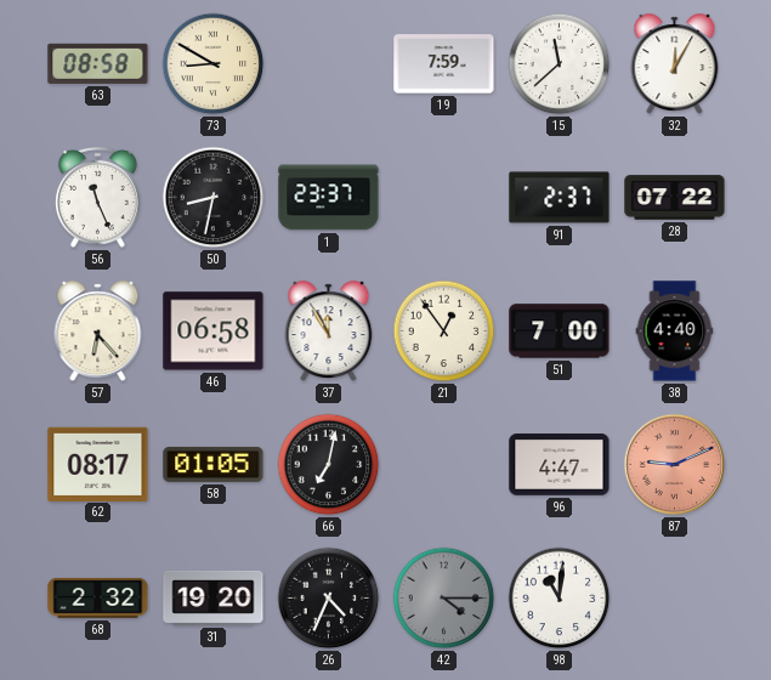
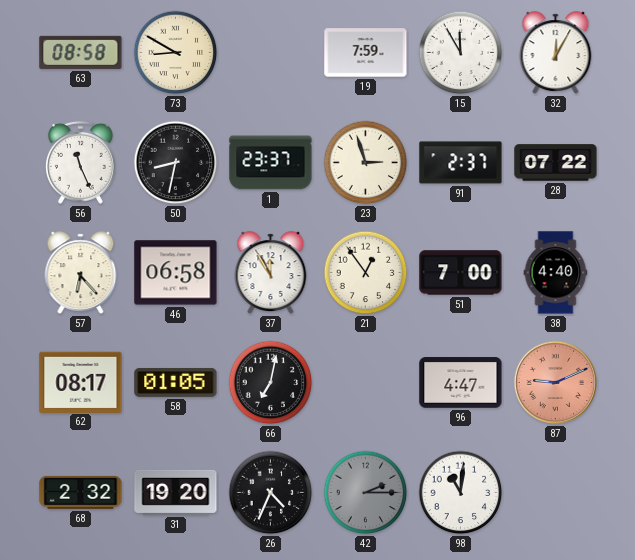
15: 11:38 -> 11:55
23: none -> 2:57
42: 4:15 -> 2:15
